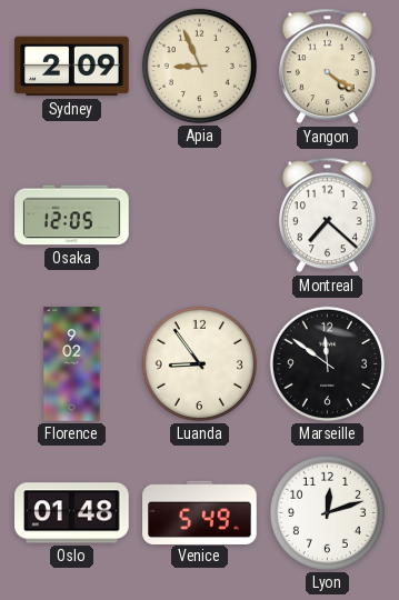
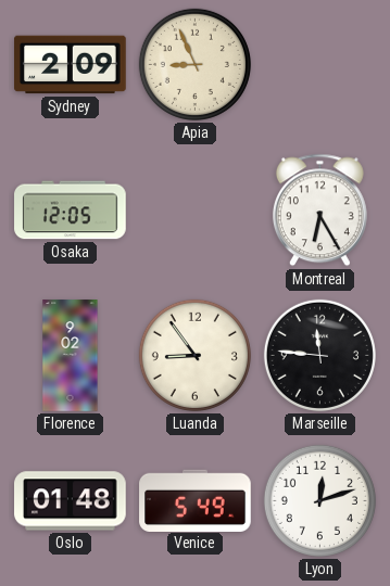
Yangon: 4:21 -> none
Montreal: 7:22 -> 6:25
Marseille: 11:51 -> 11:46
